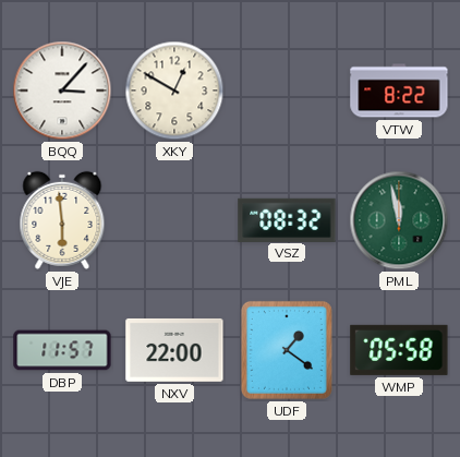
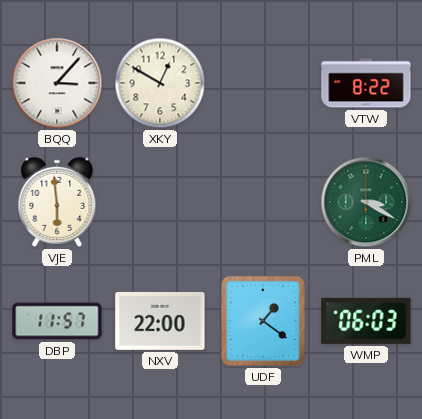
VSZ: 08:32 -> none
PML: 11:58 -> 3:20
WMP: 05:58 -> 06:03
